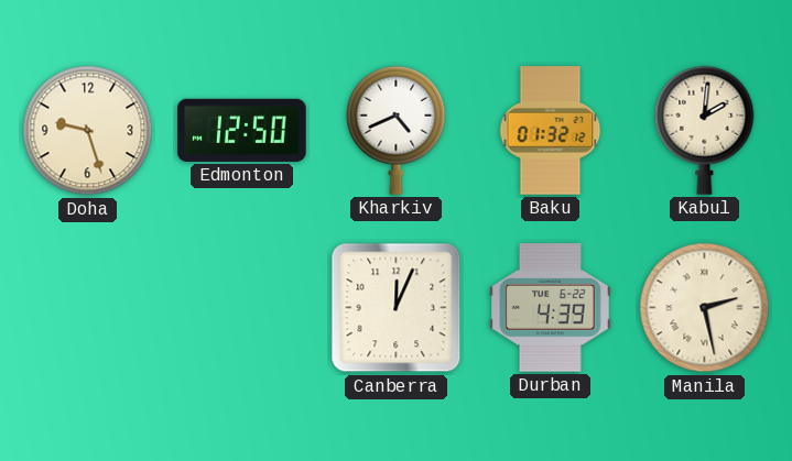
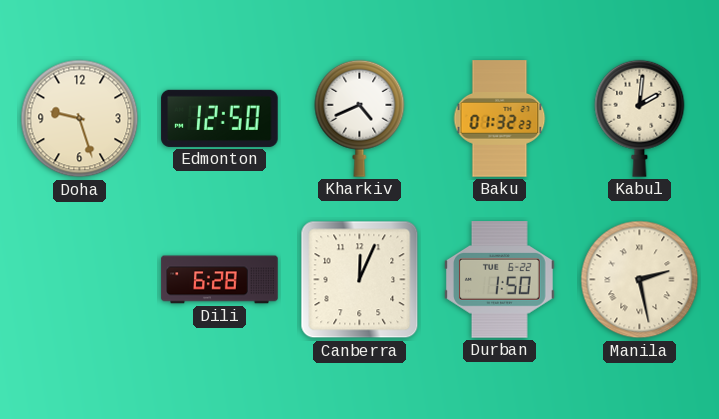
Baku: 01:32:12 -> 01:32:23
Dili: none -> 6:28
Durban: 4:39 -> 1:50
